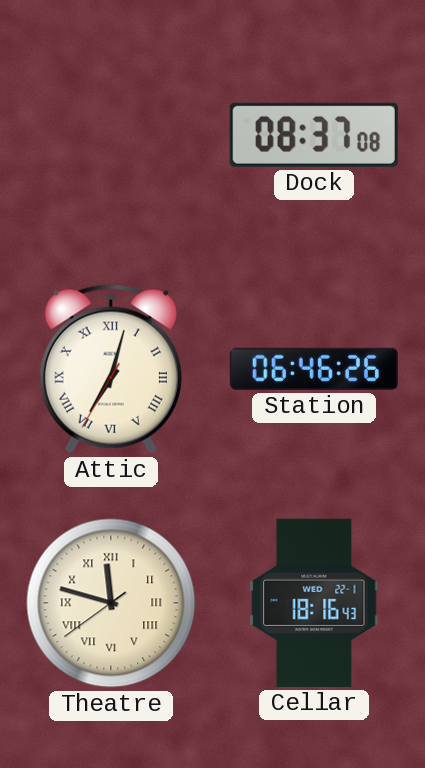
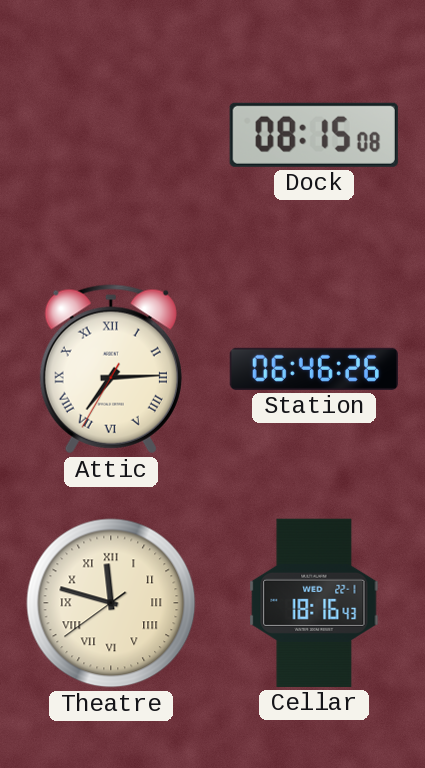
Dock: 08:37 -> 08:15
Attic: 7:02 -> 7:14
